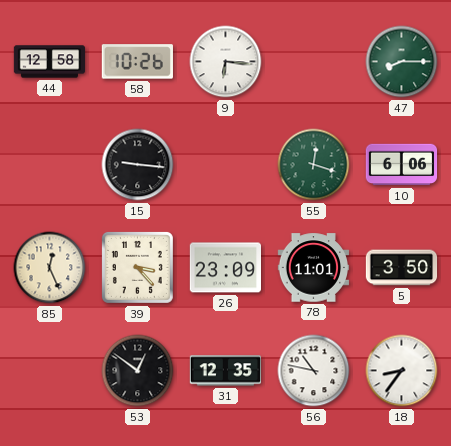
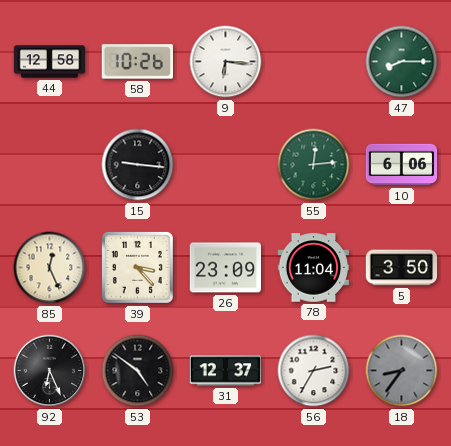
55: 12:18 -> 12:14
78: 11:01 -> 11:04
92: none -> 6:26
53: 12:51 -> 4:51
31: 12:35 -> 12:37
56: 10:47 -> 2:35
18 dial: white -> grey
